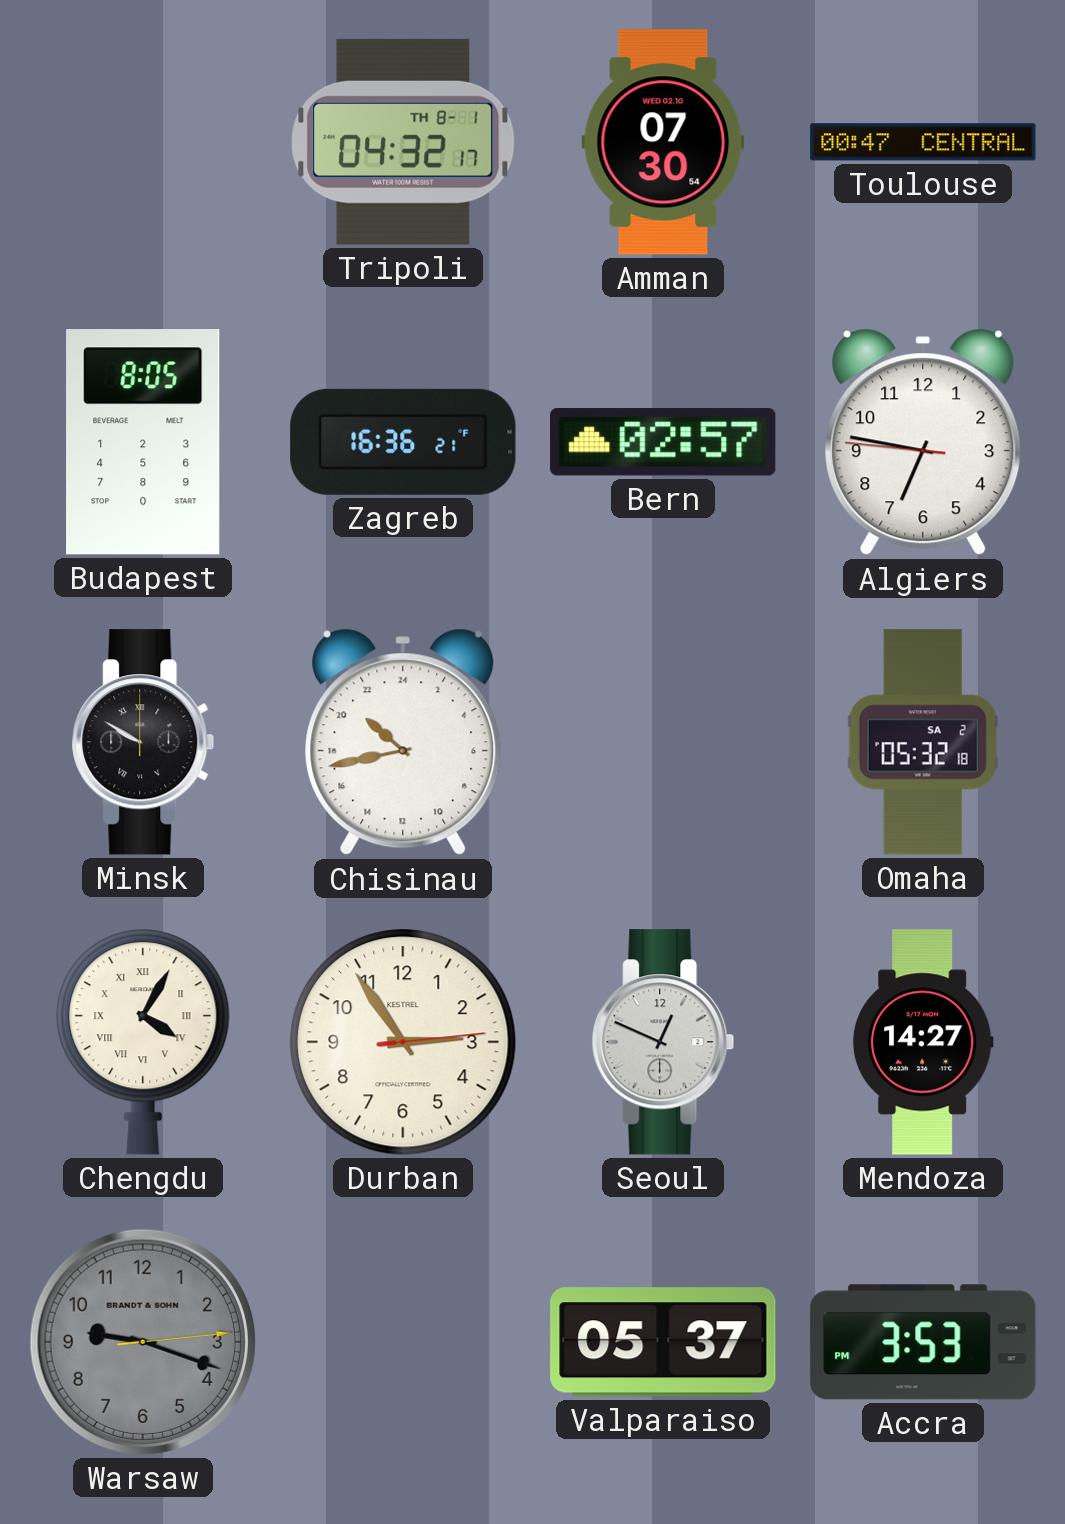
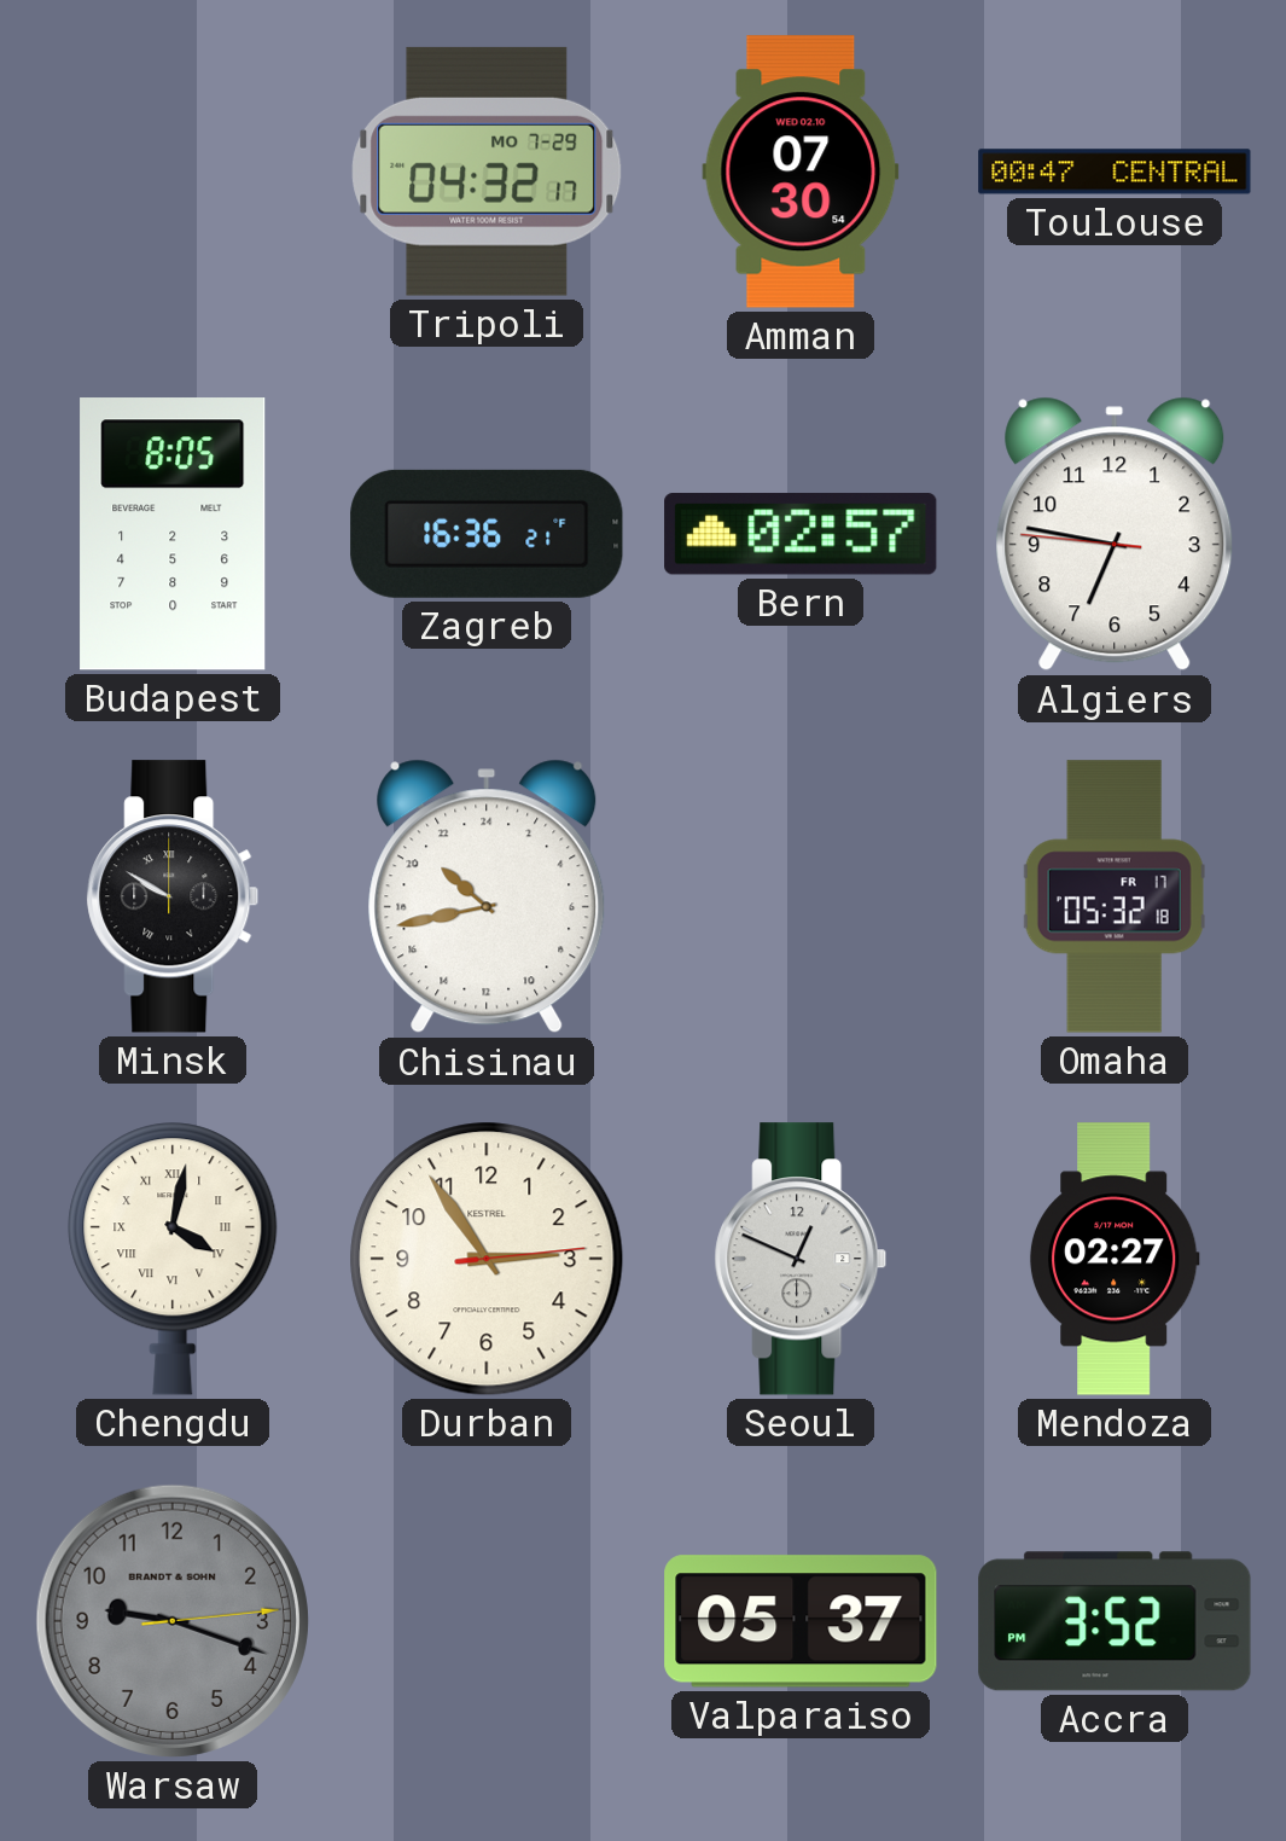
Tripoli date: TH 8-1 -> MO 7-29
Omaha date: SA 2 -> FR 17
Chengdu: 4:05 -> 4:02
Mendoza: 14:27 -> 02:27
Accra: 3:53 -> 3:52
